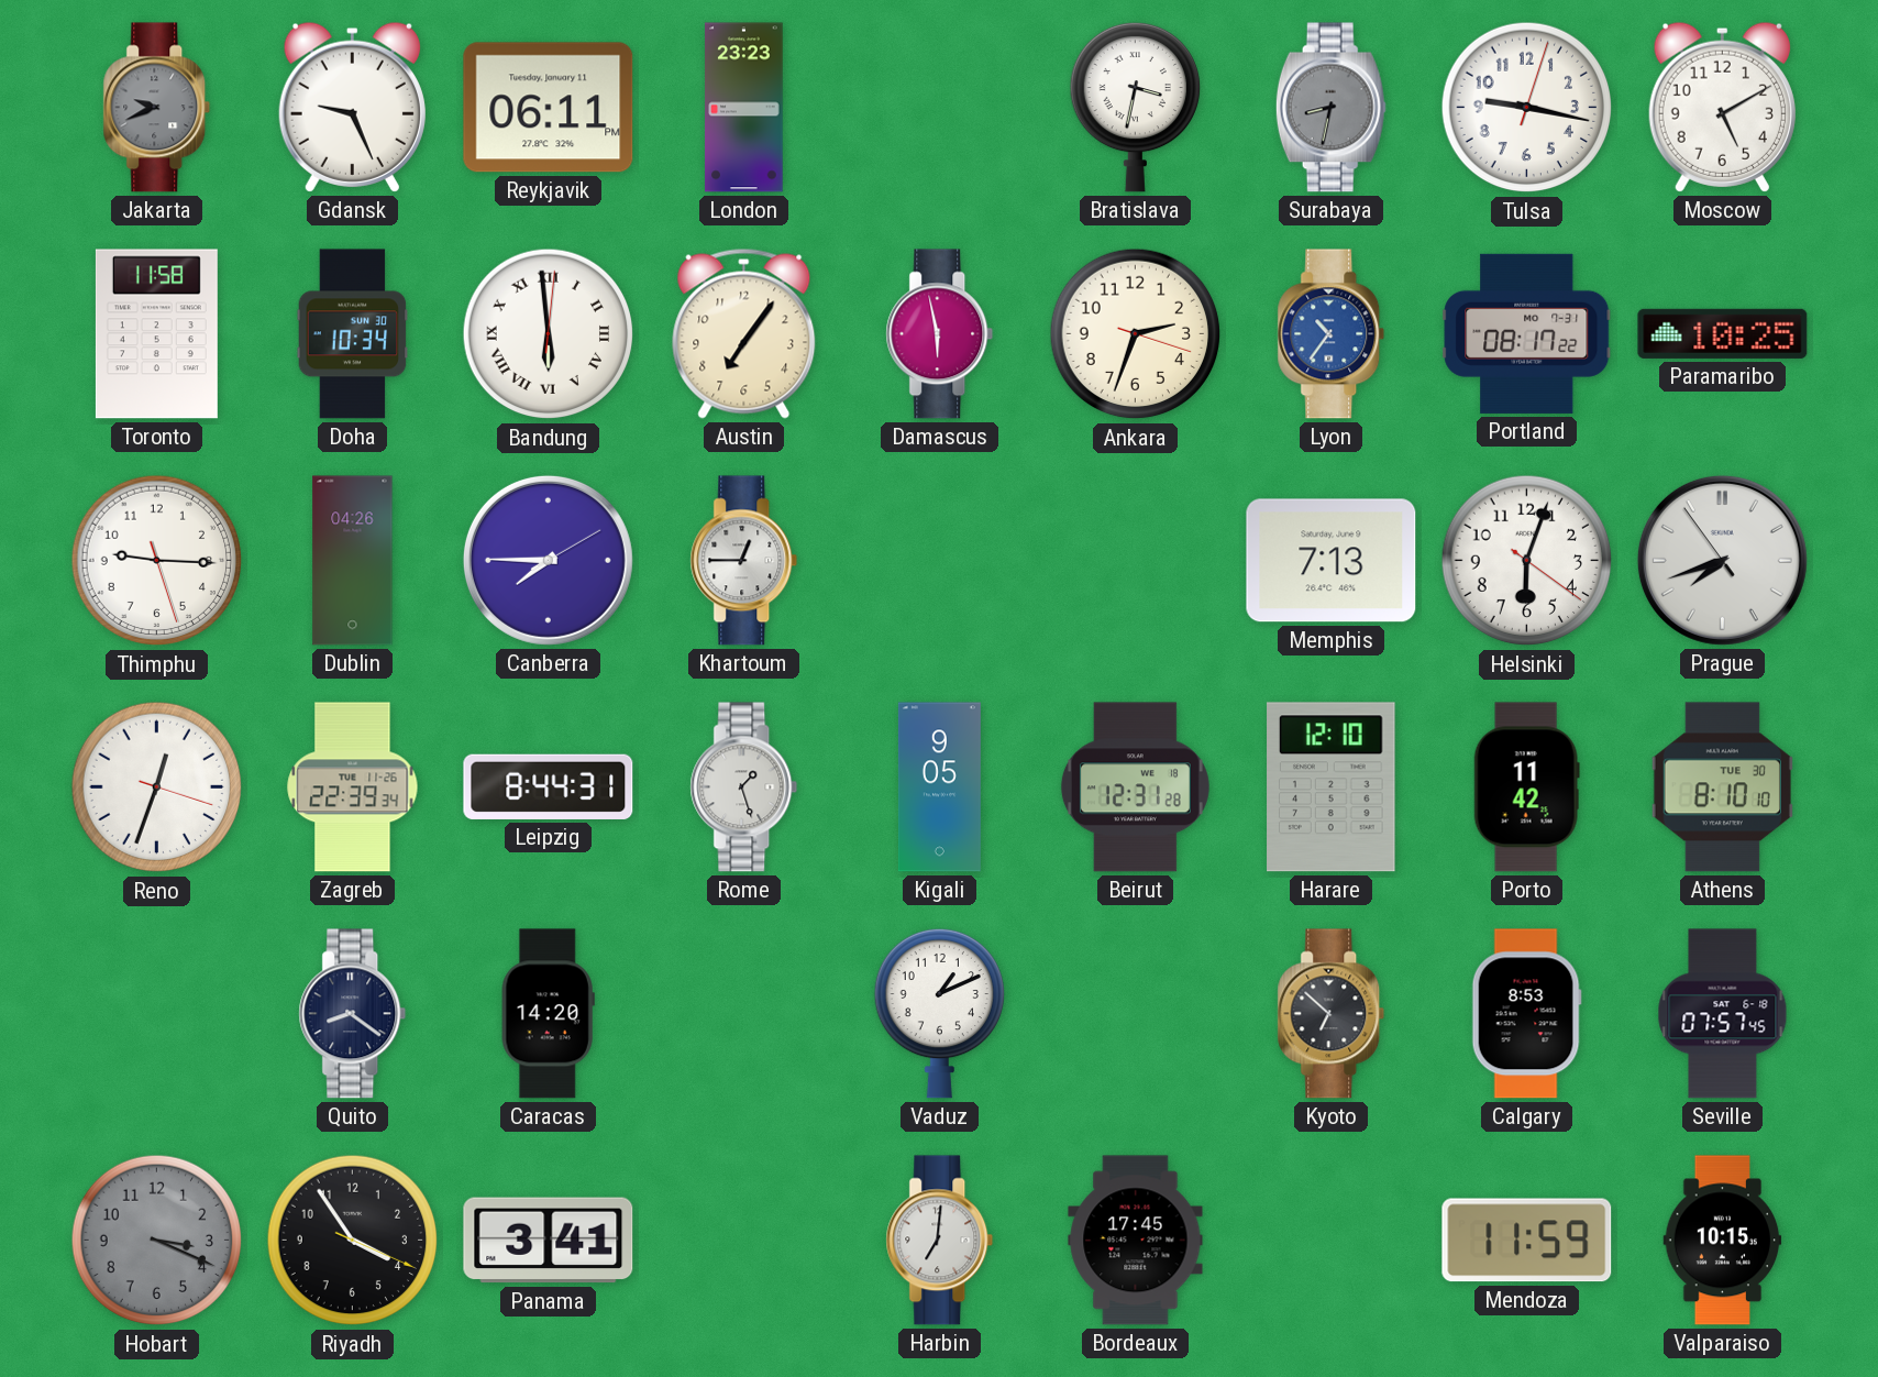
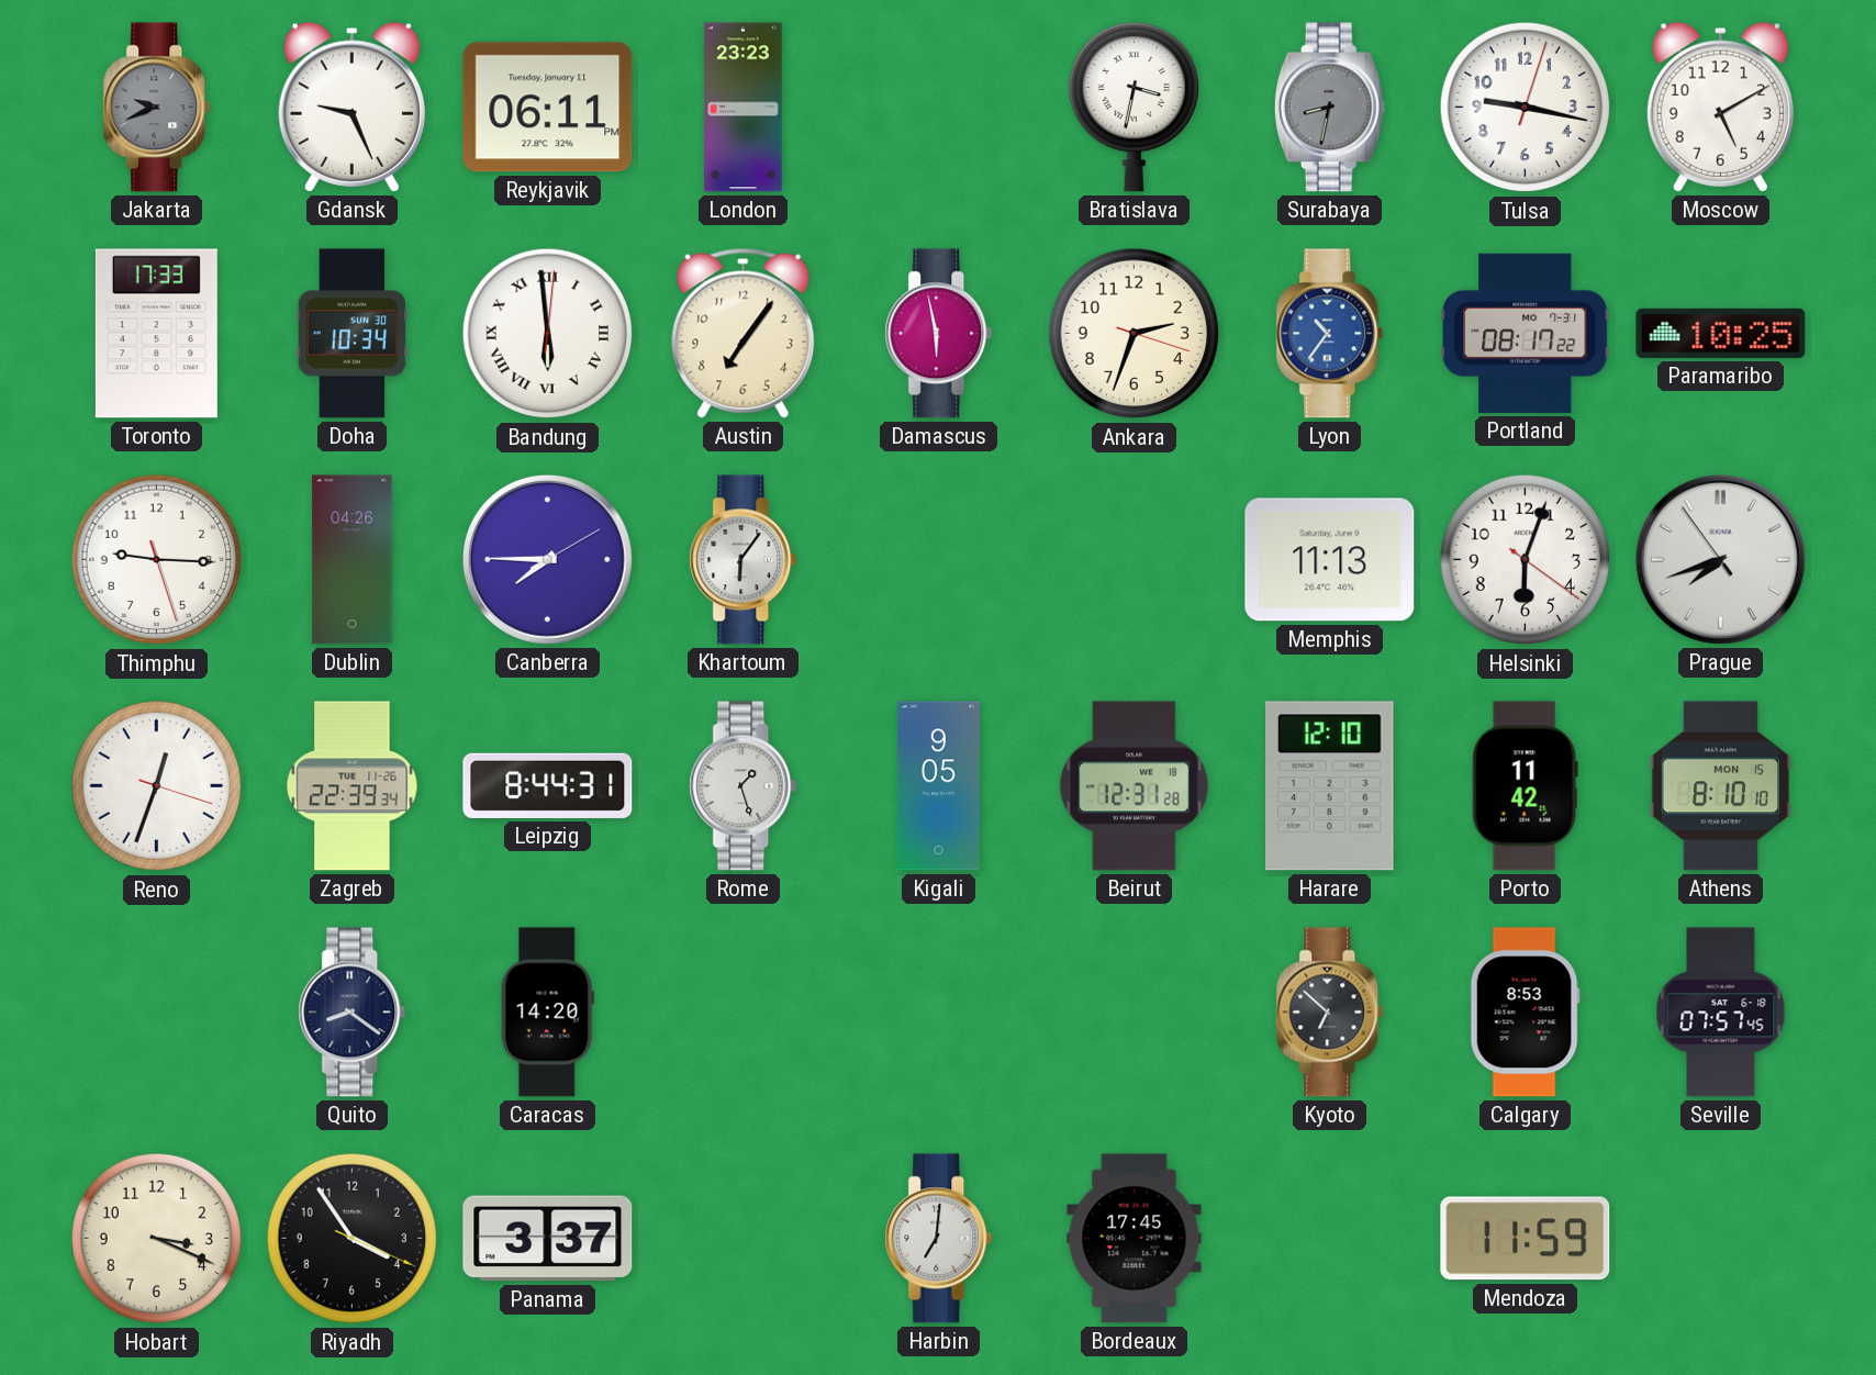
Toronto: 11:58 -> 17:33
Khartoum: 12:45 -> 6:06
Memphis: 7:13 -> 11:13
Athens date: TUE 30 -> MON 15
Vaduz: 1:11 -> none
Hobart dial: grey -> cream
Panama: 3:41 -> 3:37
Valparaiso: 10:15 -> none
